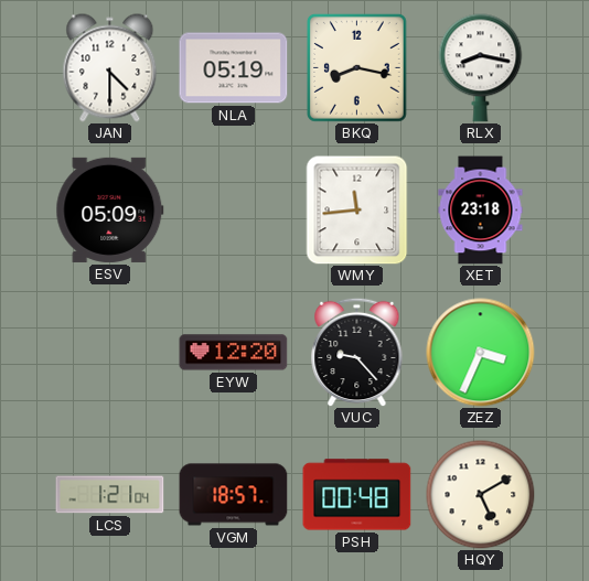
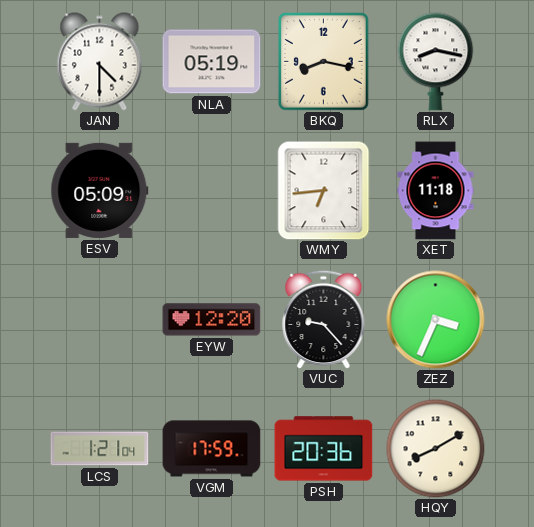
WMY: 11:44 -> 6:44
XET: 23:18 -> 11:18
VGM: 18:57 -> 17:59
PSH: 00:48 -> 20:36
HQY: 5:10 -> 8:10
